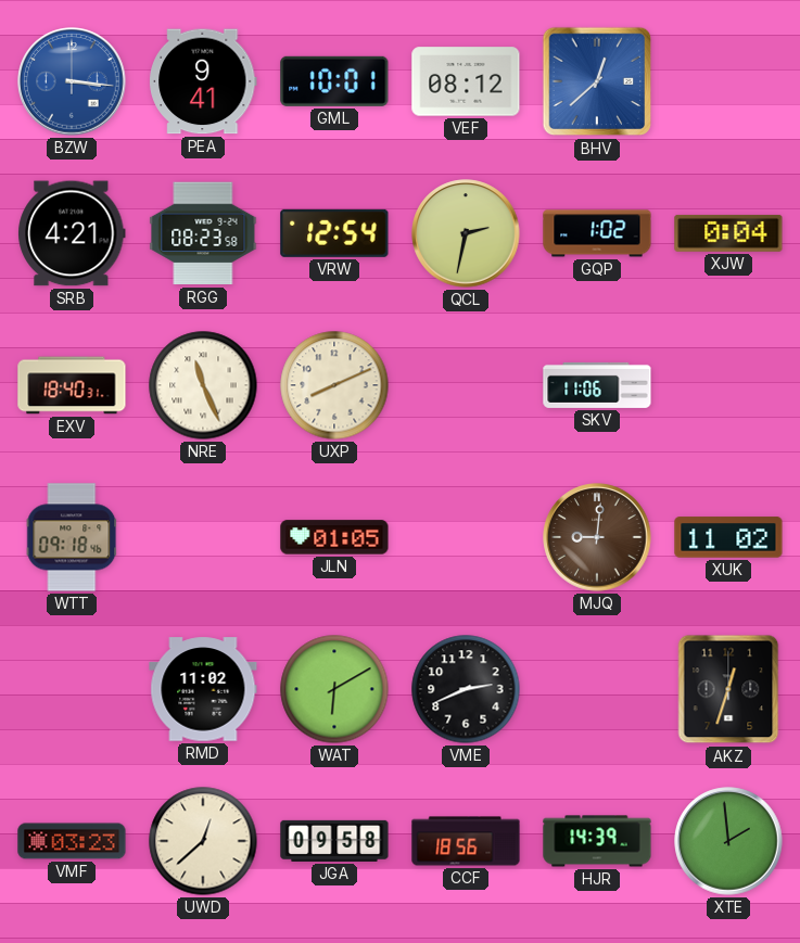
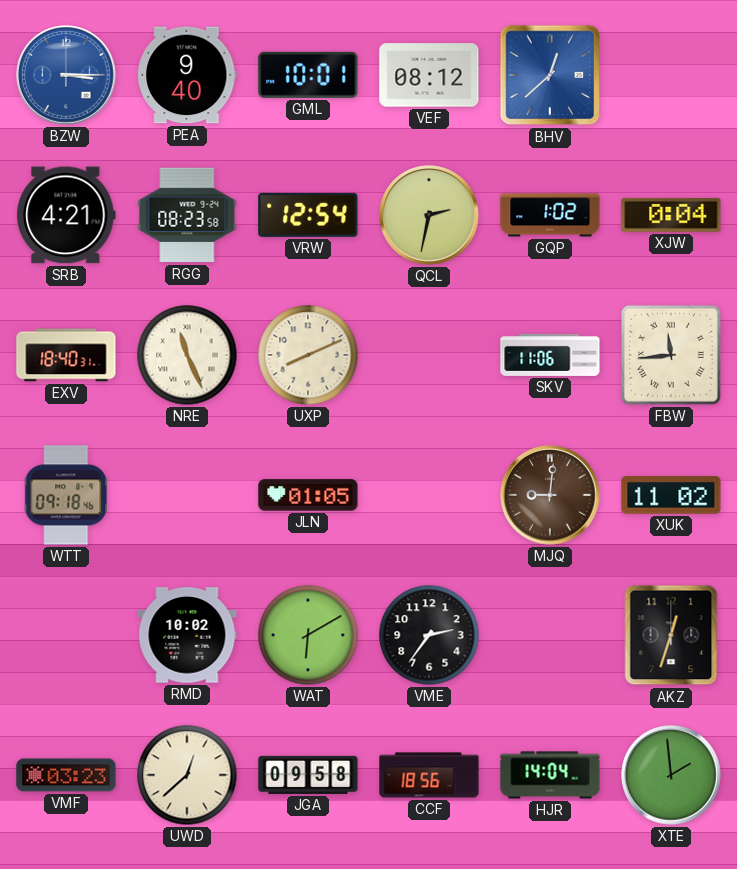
BZW: 3:16 -> 3:15
PEA: 9:41 -> 9:40
FBW: none -> 11:44
RMD: 11:02 -> 10:02
VME: 2:41 -> 2:36
HJR: 14:39 -> 14:04
